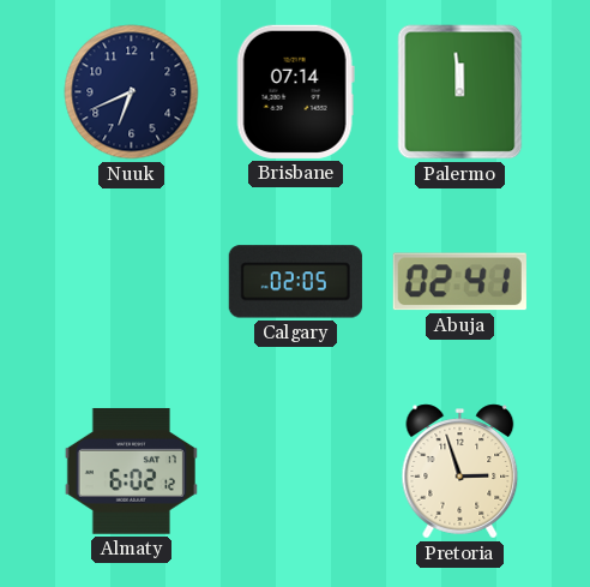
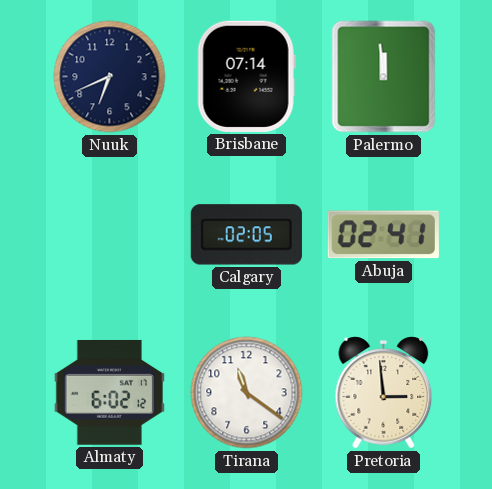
Tirana: none -> 11:21
Pretoria: 2:57 -> 2:59
